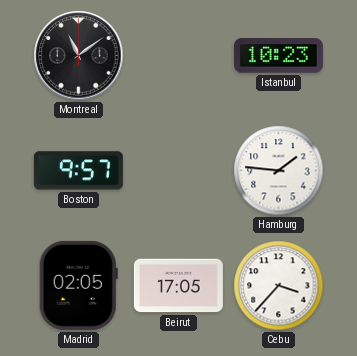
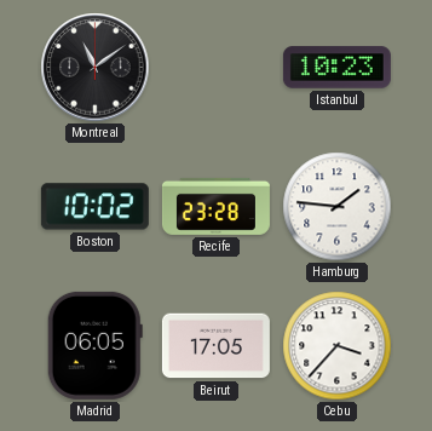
Boston: 9:57 -> 10:02
Recife: none -> 23:28
Madrid: 02:05 -> 06:05
